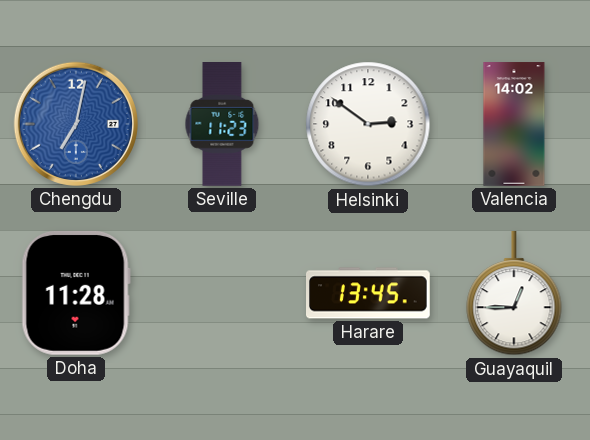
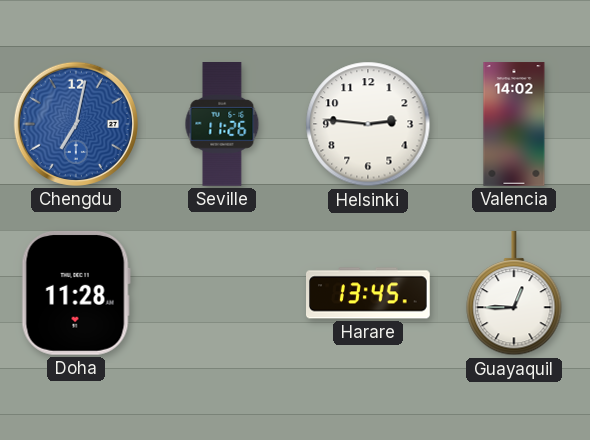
Seville: 11:23 -> 11:26
Helsinki: 2:51 -> 2:46
